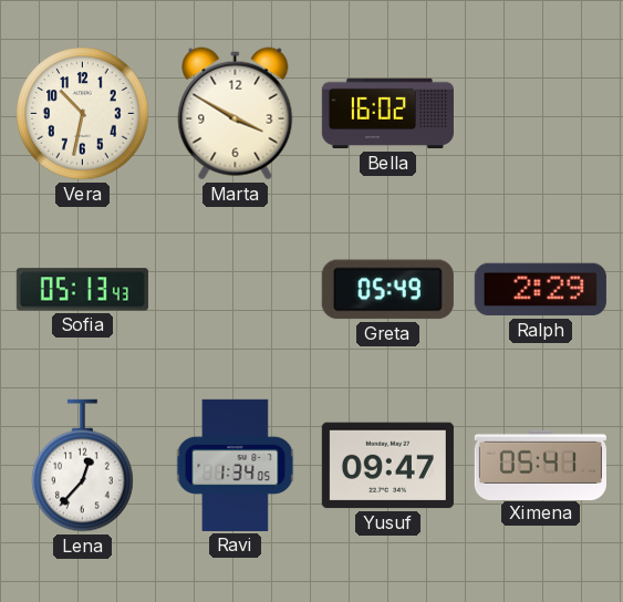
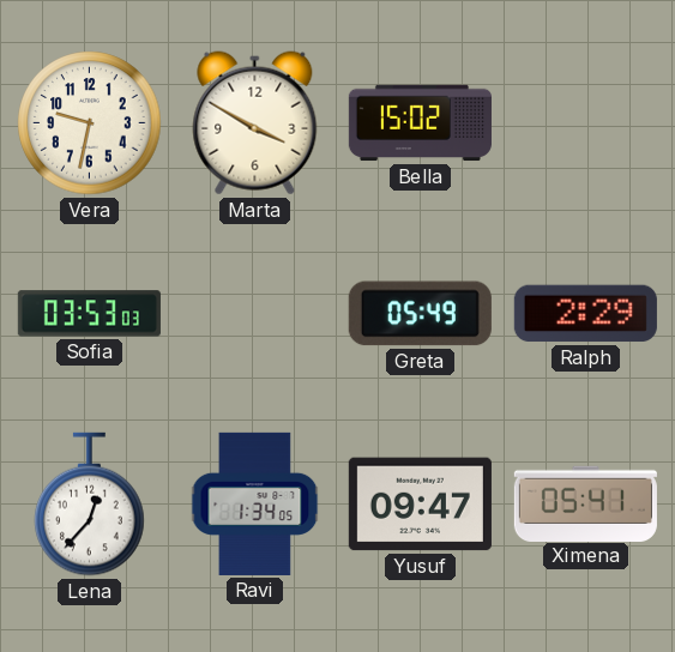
Vera: 10:32 -> 9:32
Bella: 16:02 -> 15:02
Sofia: 05:13 -> 03:53
